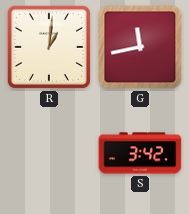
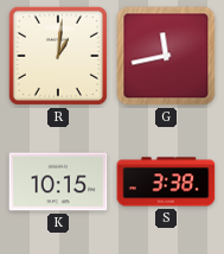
K: none -> 10:15
S: 3:42 -> 3:38
